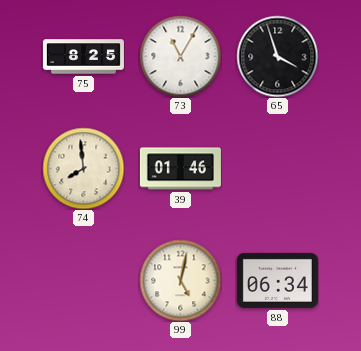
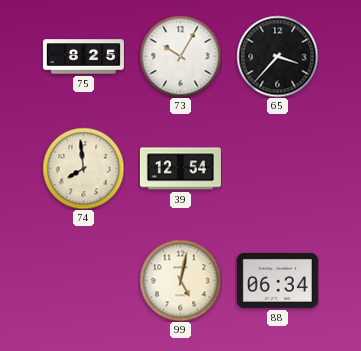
73: 11:05 -> 10:05
65: 3:57 -> 3:37
39: 01:46 -> 12:54
